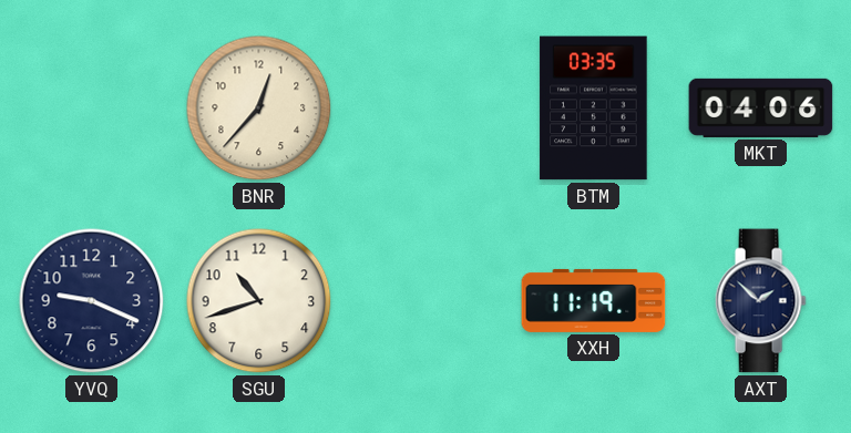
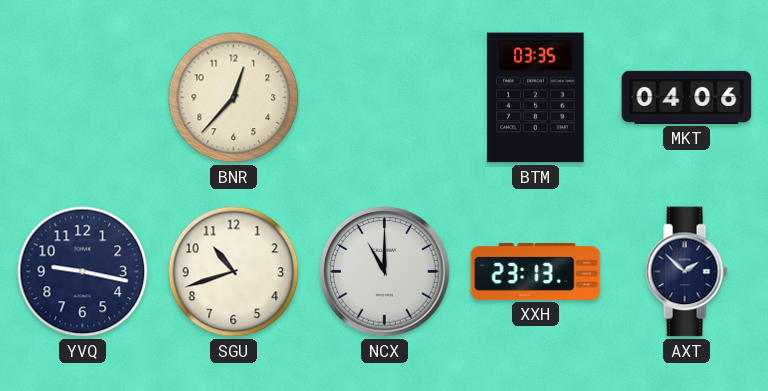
YVQ: 9:19 -> 9:17
NCX: none -> 11:00
XXH: 11:19 -> 23:13
